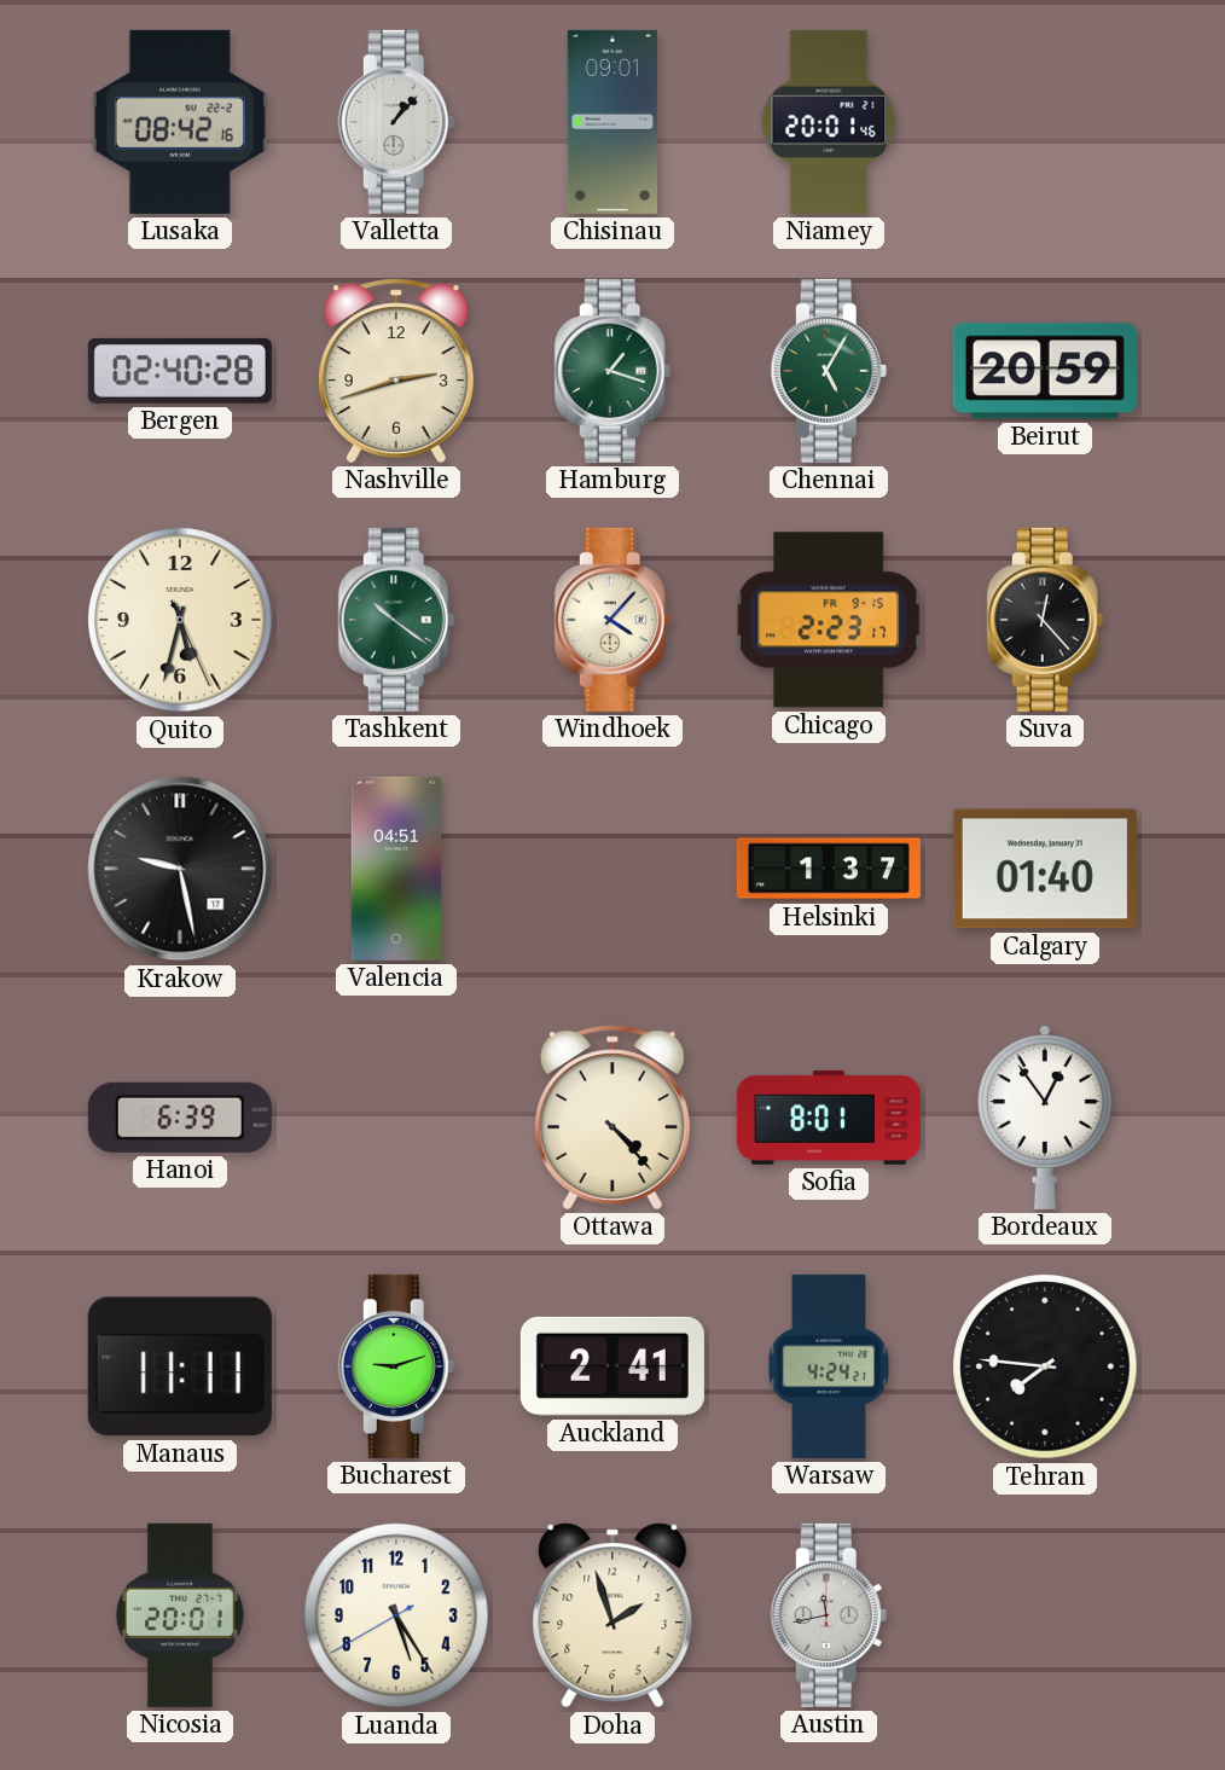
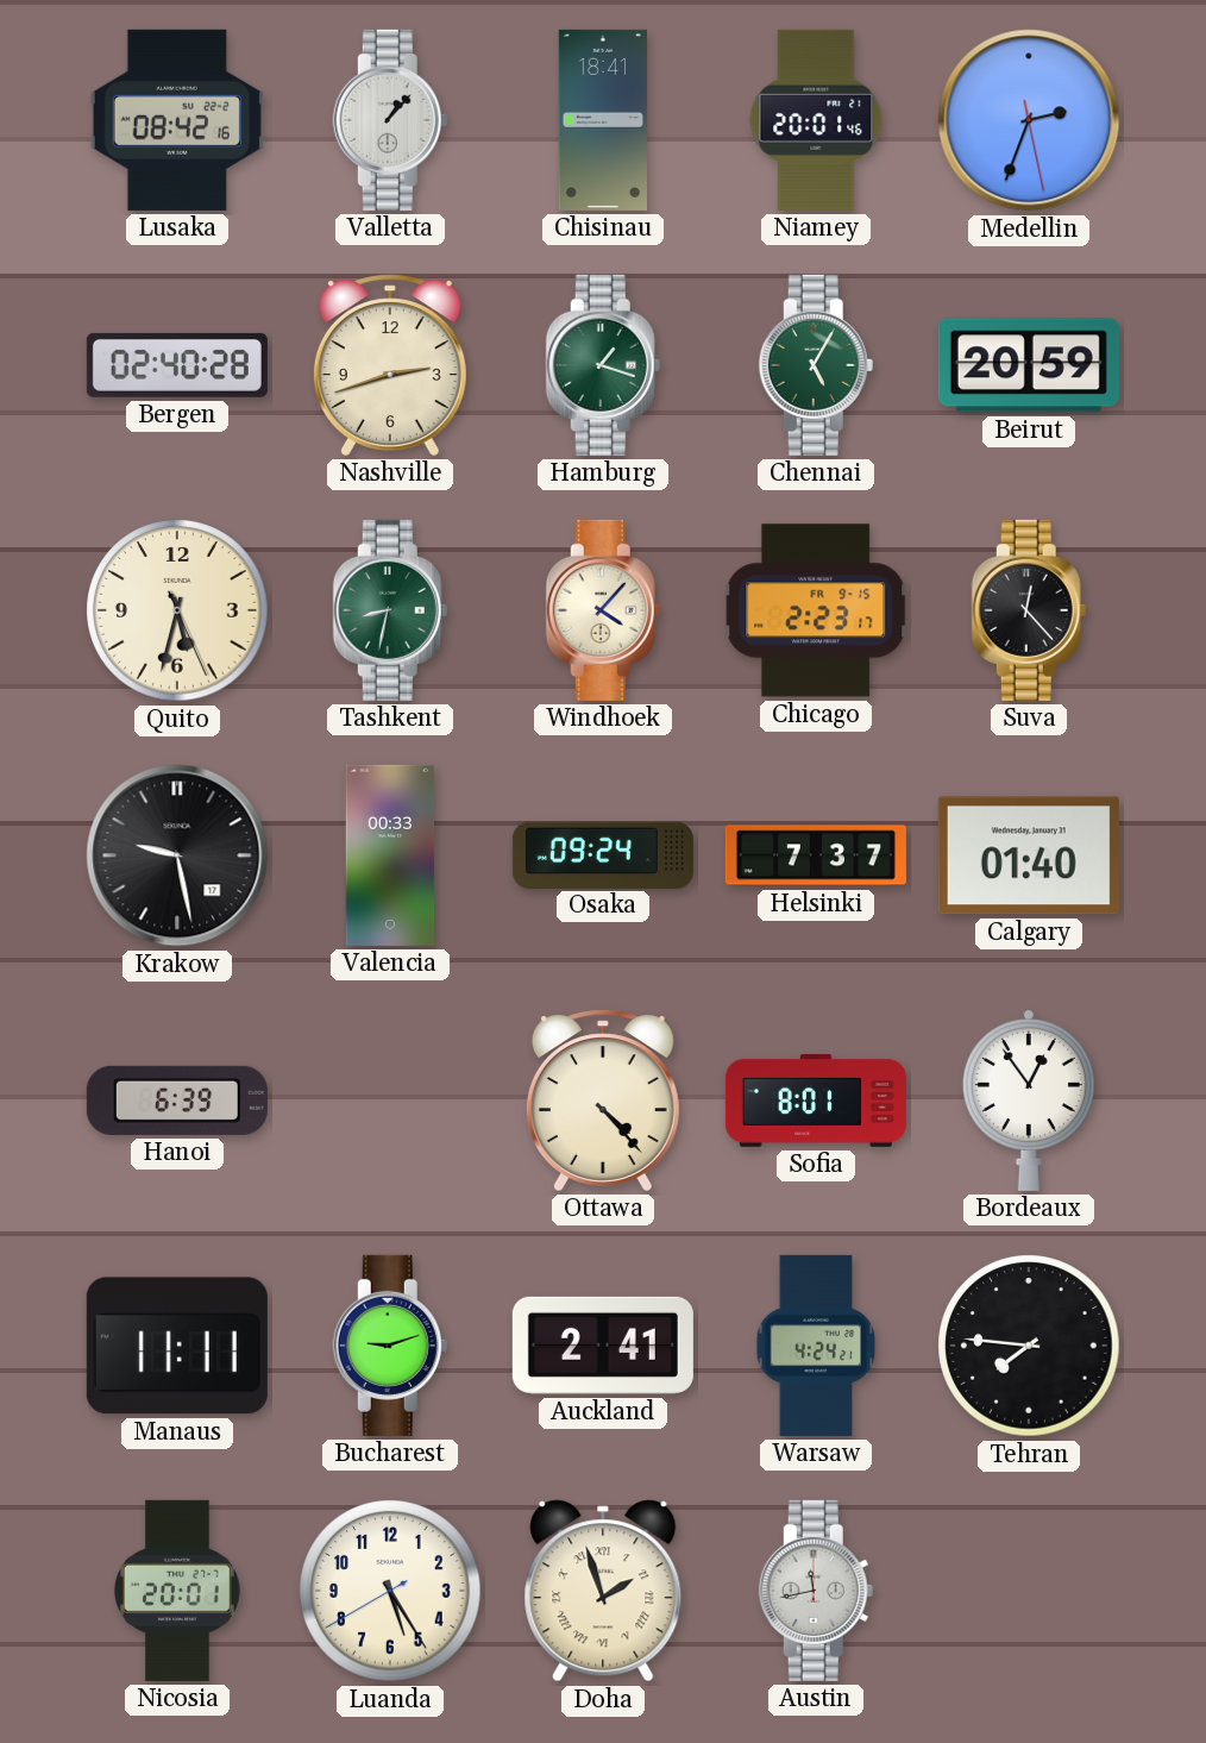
Chisinau: 09:01 -> 18:41
Medellin: none -> 2:33
Tashkent: 10:21 -> 8:32
Valencia: 04:51 -> 00:33
Osaka: none -> 09:24
Helsinki: 1:37 -> 7:37
Doha numerals: Arabic -> Roman
